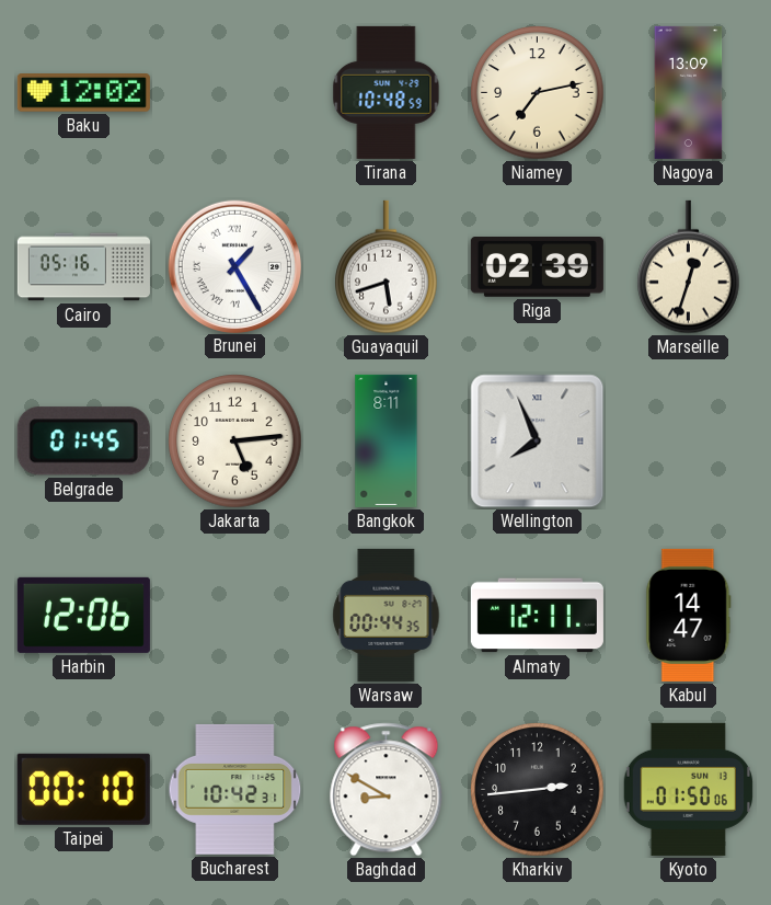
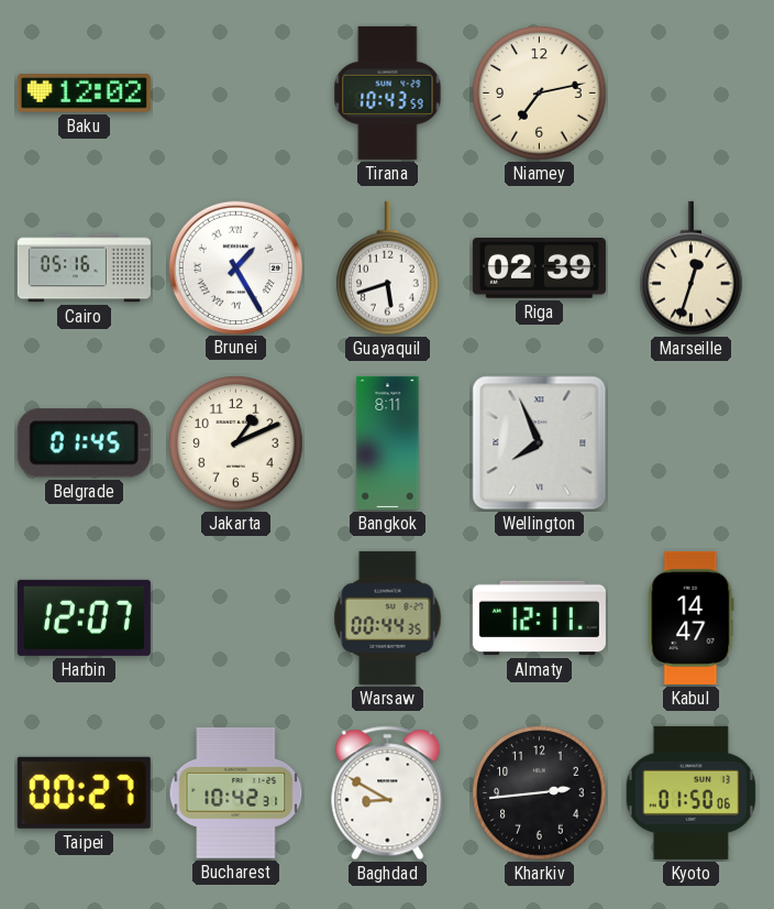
Tirana: 10:48 -> 10:43
Nagoya: 13:09 -> none
Jakarta: 5:14 -> 1:11
Harbin: 12:06 -> 12:07
Taipei: 00:10 -> 00:27
